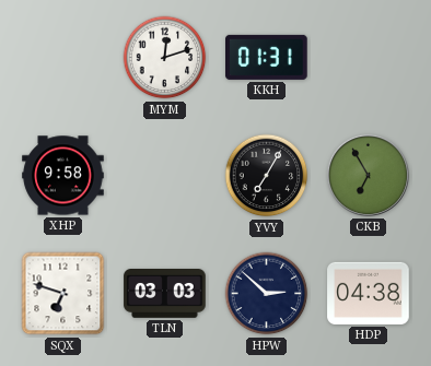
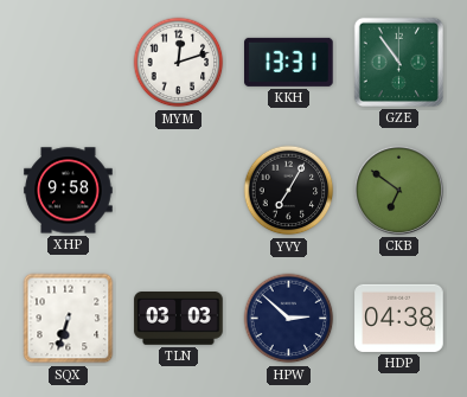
KKH: 01:31 -> 13:31
GZE: none -> 10:54
CKB: 6:55 -> 6:51
SQX: 6:48 -> 6:33
